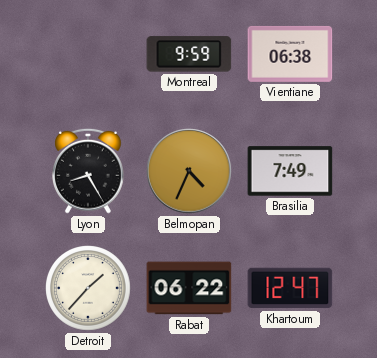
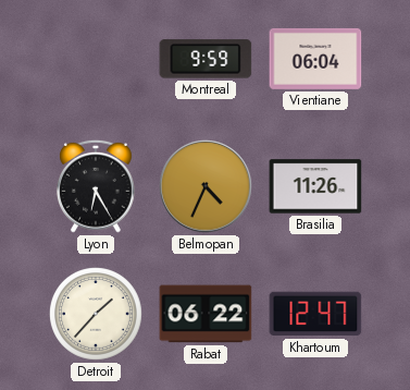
Vientiane: 06:38 -> 06:04
Lyon: 8:25 -> 6:25
Brasilia: 7:49 -> 11:26
